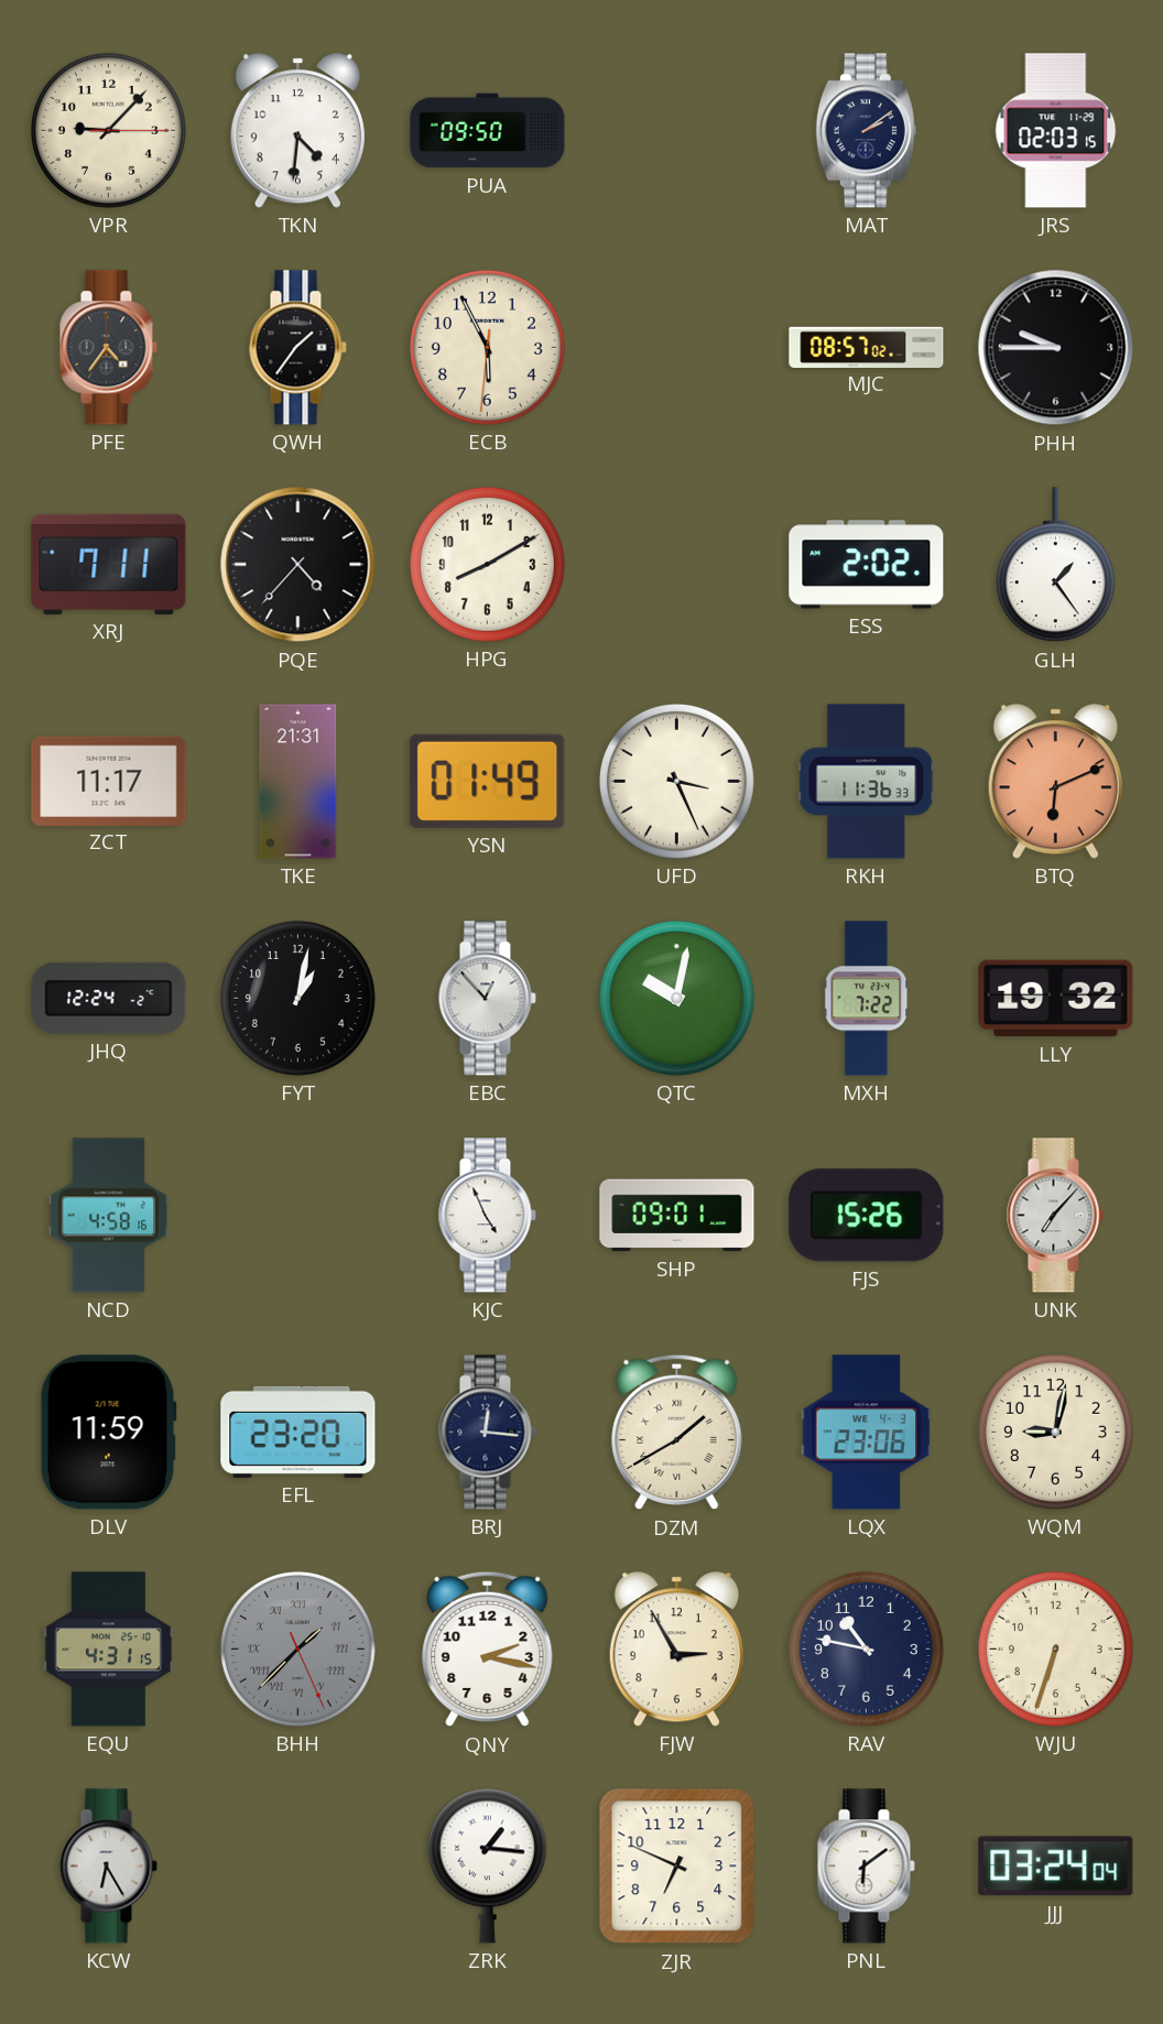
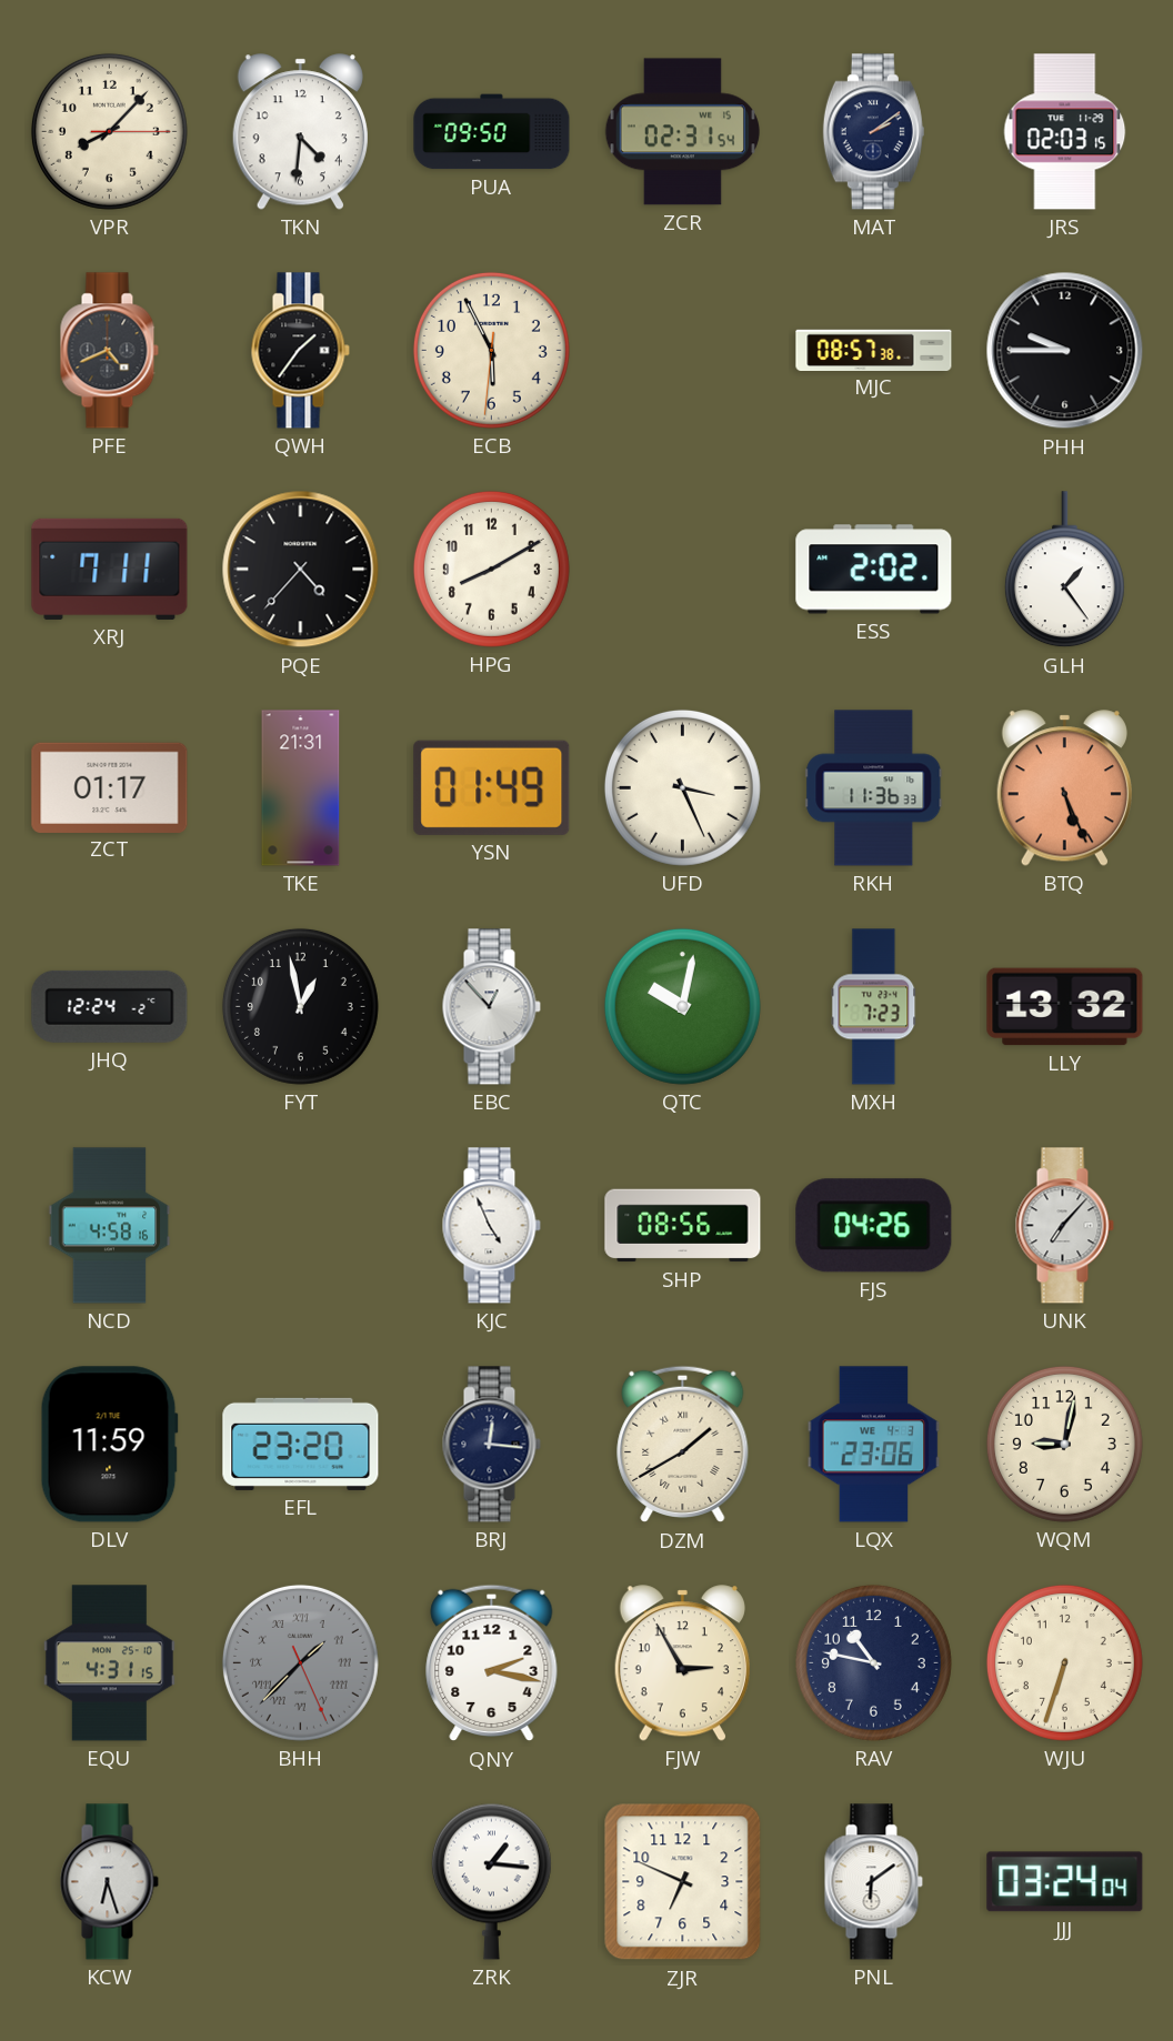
VPR: 9:07 -> 8:07
ZCR: none -> 02:31
PFE: 4:36 -> 4:41
MJC: 08:57:02 -> 08:57:38
ZCT: 11:17 -> 01:17
BTQ: 6:11 -> 5:26
FYT: 1:02 -> 12:58
MXH: 7:22 -> 7:23
LLY: 19:32 -> 13:32
SHP: 09:01 -> 08:56
FJS: 15:26 -> 04:26
KCW: 6:25 -> 6:27
